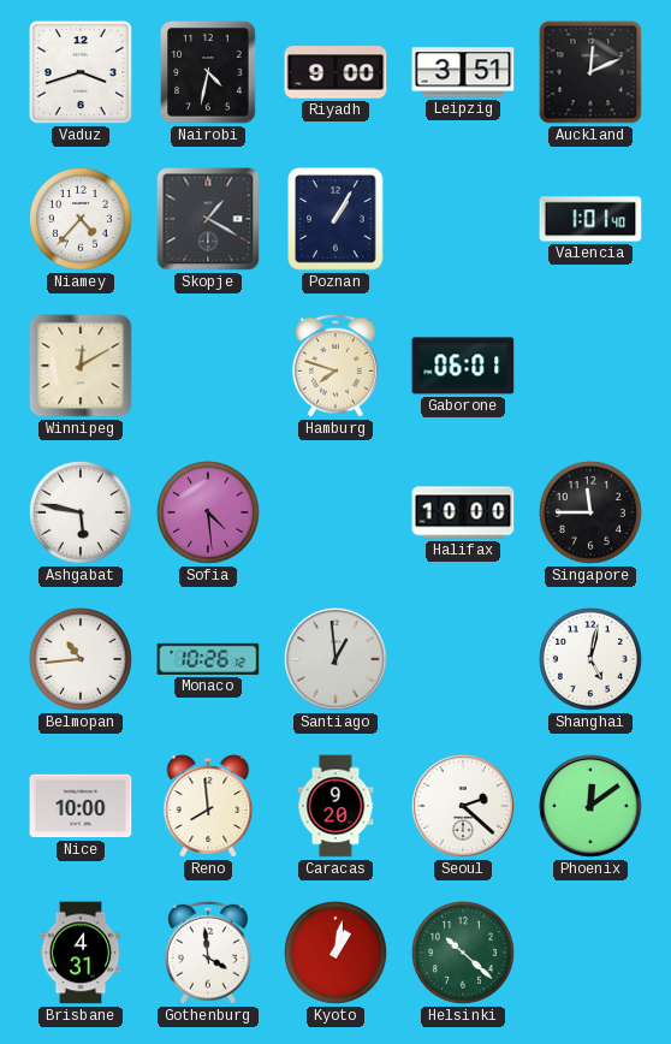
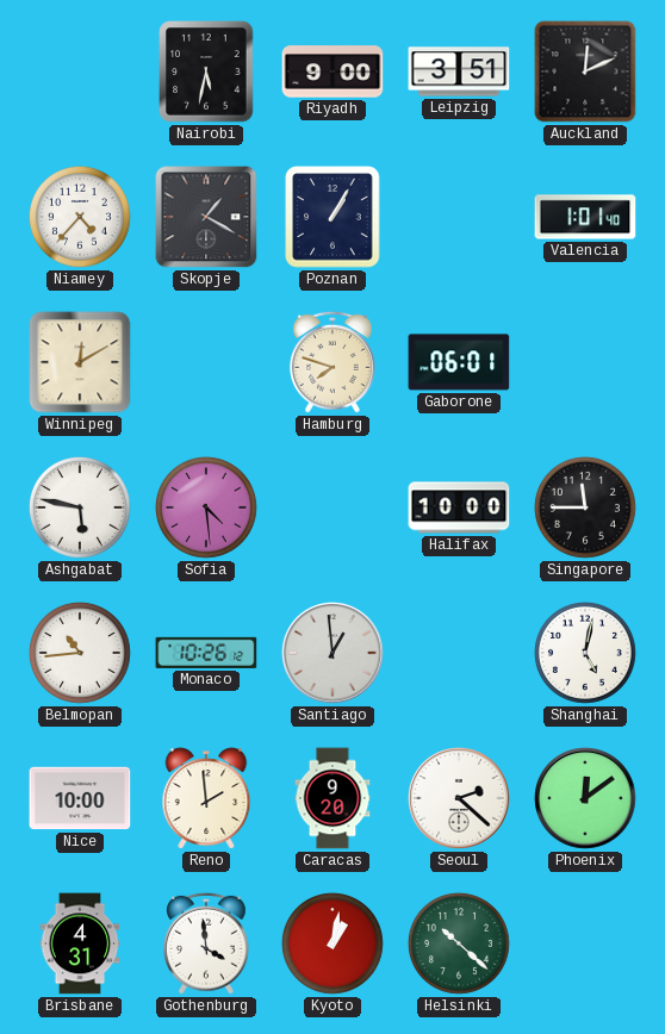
Vaduz: 3:42 -> none
Nairobi: 4:32 -> 5:32
Reno: 7:59 -> 1:59
